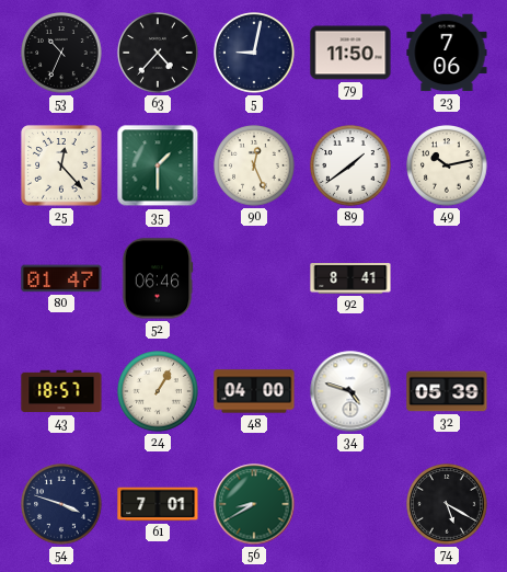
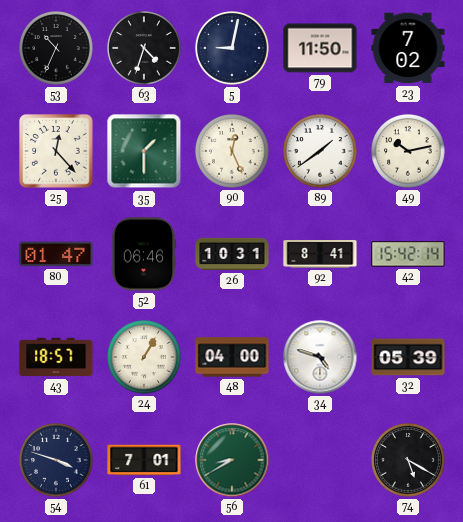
63: 4:37 -> 4:33
23: 7:06 -> 7:02
26: none -> 10:31
42: none -> 15:42
